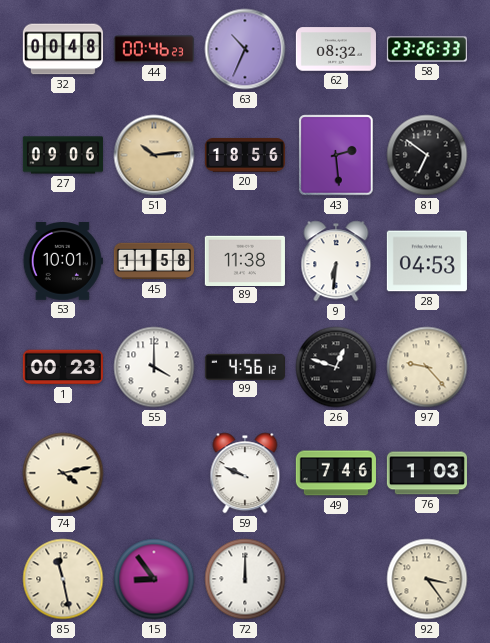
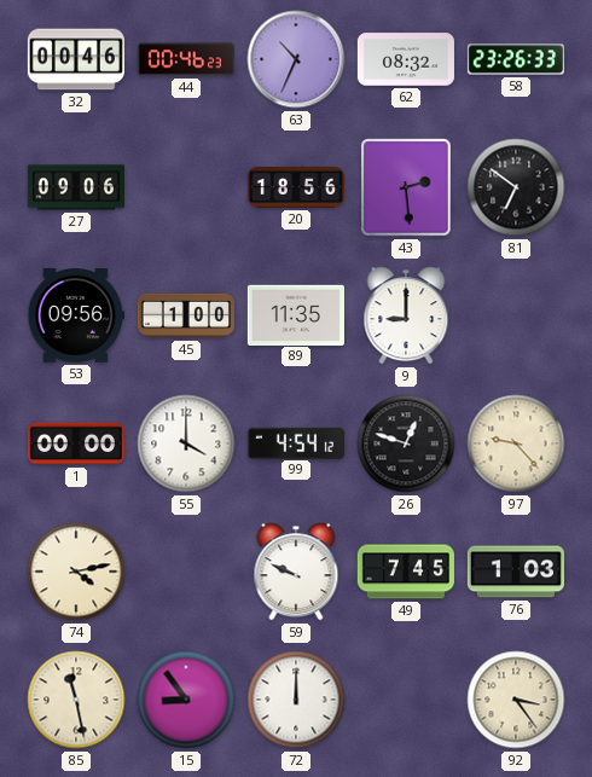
32: 00:48 -> 00:46
51: 10:14 -> none
53: 10:01 -> 09:56
45: 11:58 -> 1:00
89: 11:38 -> 11:35
9: 6:31 -> 9:00
28: 04:53 -> none
1: 00:23 -> 00:00
99: 4:56 -> 4:54
49: 7:46 -> 7:45
